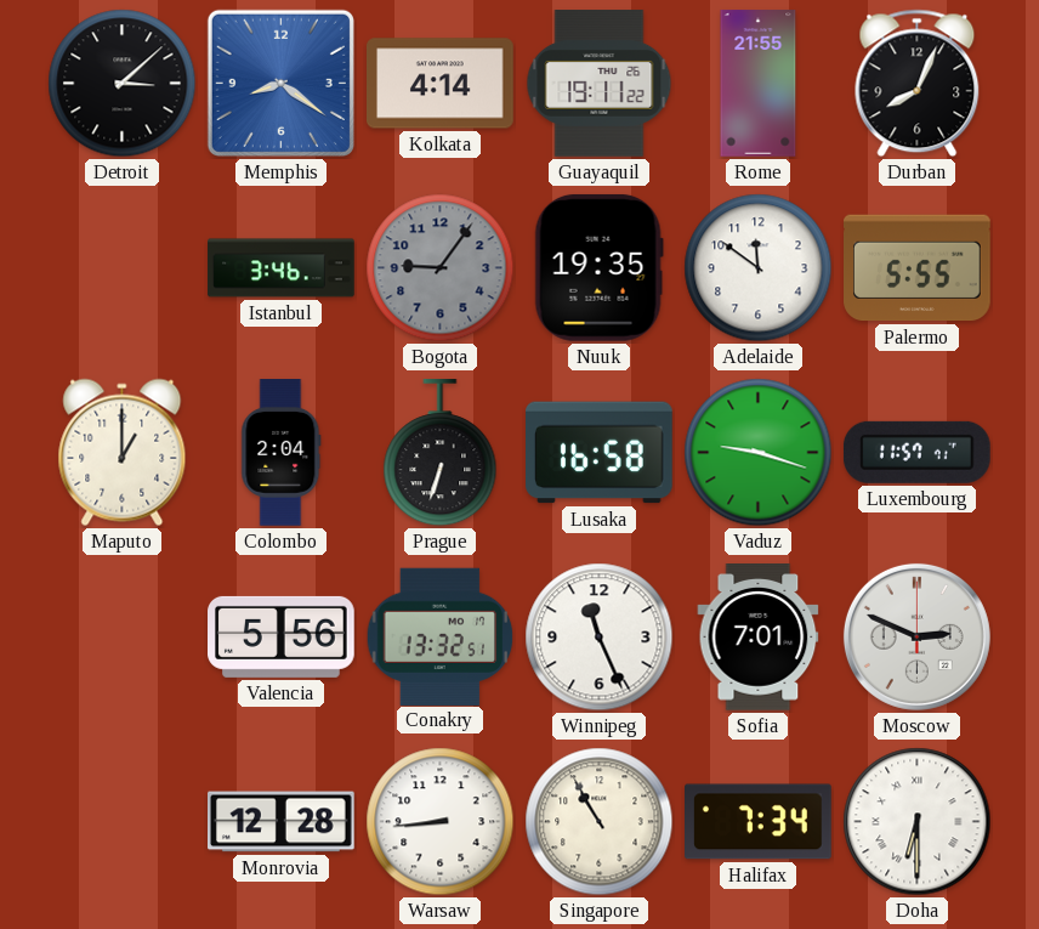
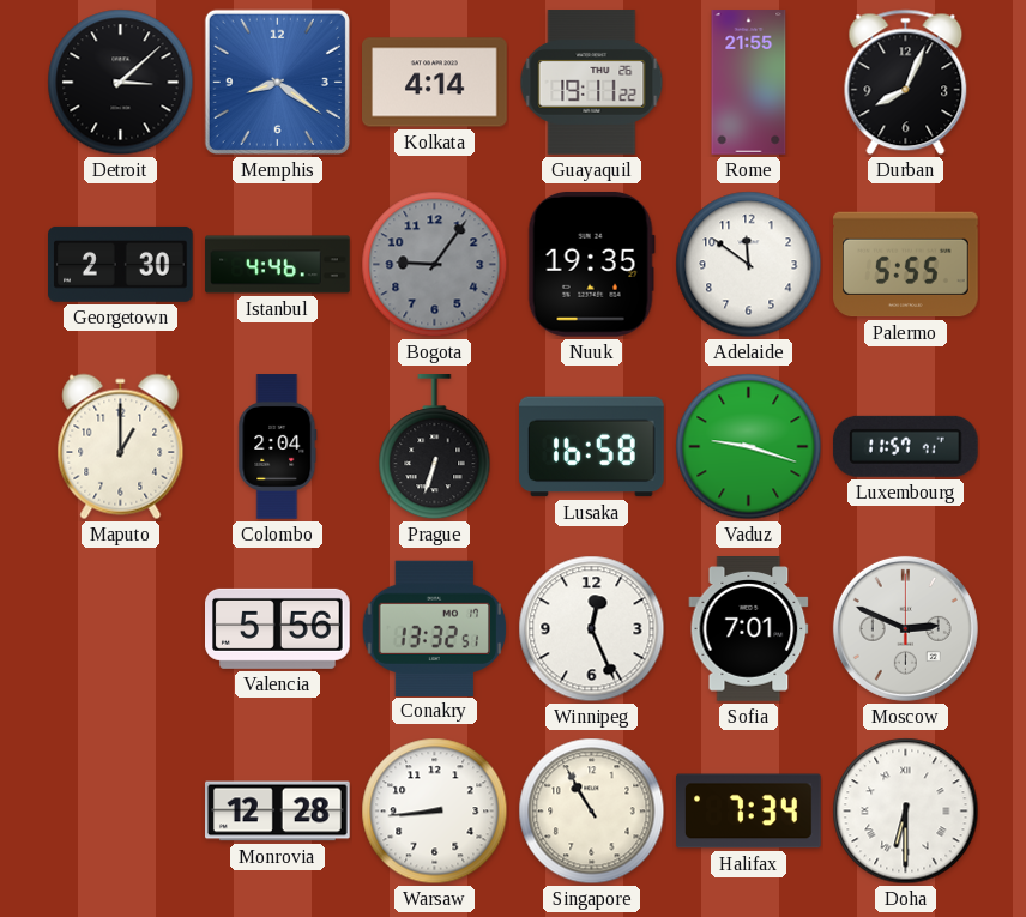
Georgetown: none -> 2:30
Istanbul: 3:46 -> 4:46
Winnipeg: 11:26 -> 12:26
